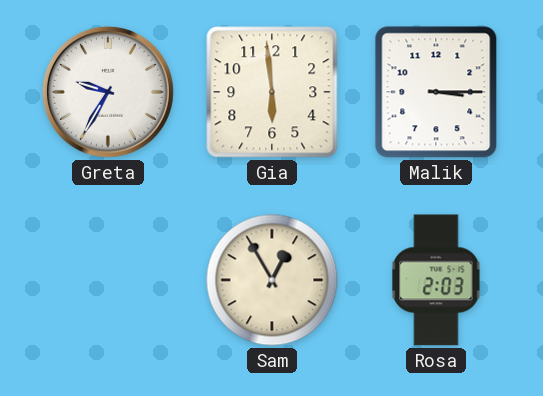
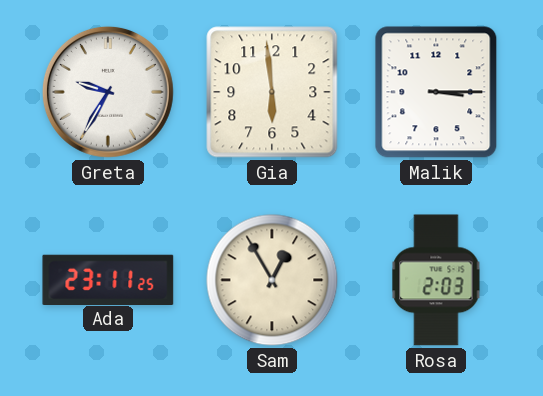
Ada: none -> 23:11
